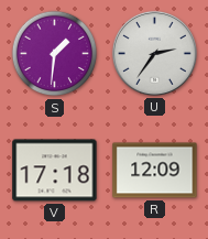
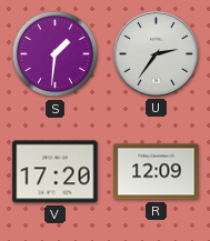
V: 17:18 -> 17:20
